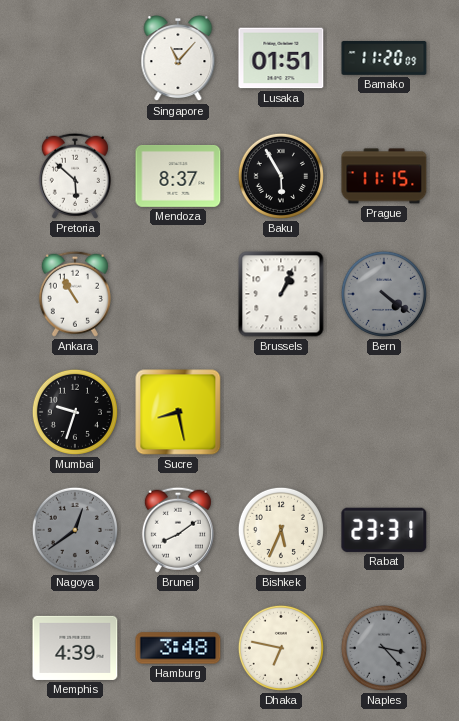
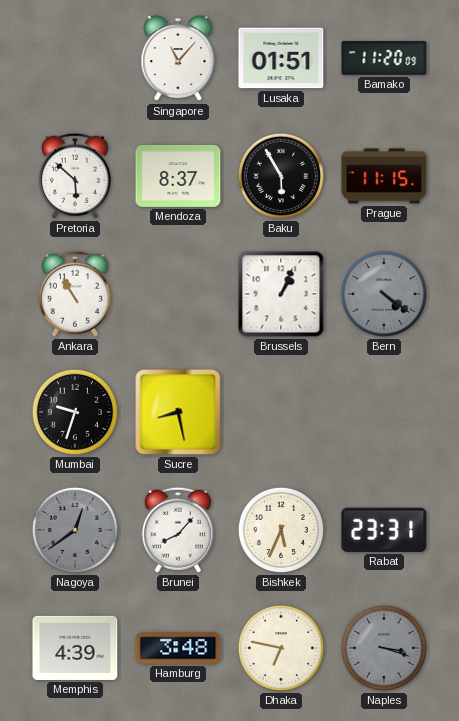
Brunei: 8:09 -> 8:07
Naples: 3:23 -> 3:18
